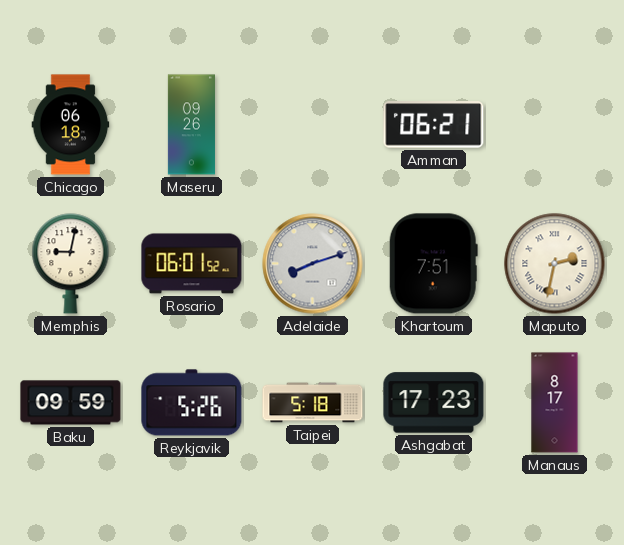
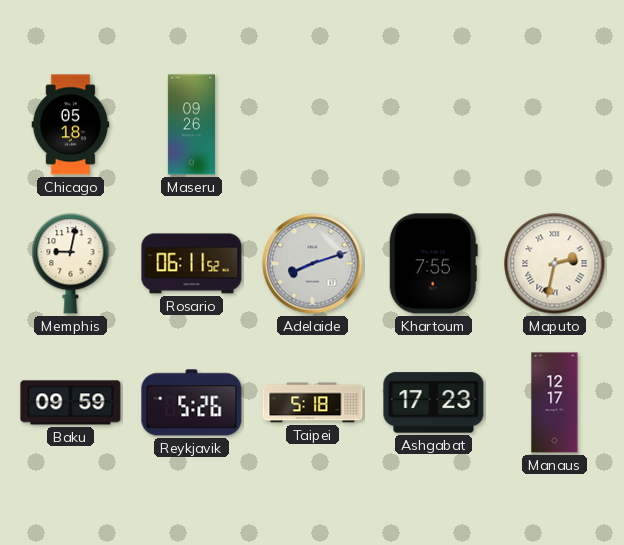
Chicago: 06:18 -> 05:18
Amman: 06:21 -> none
Rosario: 06:01 -> 06:11
Khartoum: 7:51 -> 7:55
Manaus: 8:17 -> 12:17
